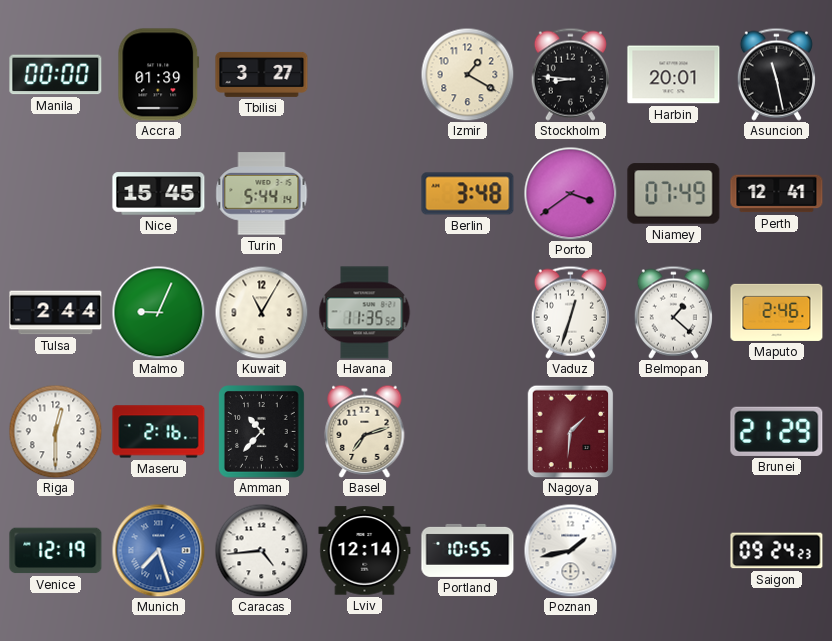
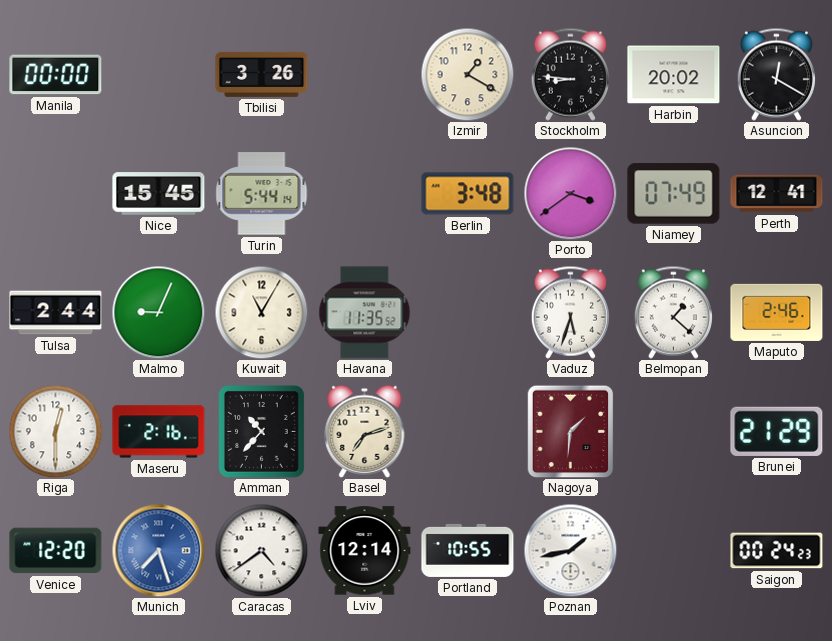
Accra: 01:39 -> none
Tbilisi: 3:27 -> 3:26
Harbin: 20:01 -> 20:02
Asuncion: 11:28 -> 12:20
Vaduz: 12:33 -> 5:33
Venice: 12:19 -> 12:20
Caracas: 4:44 -> 4:39
Saigon: 09:24 -> 00:24
